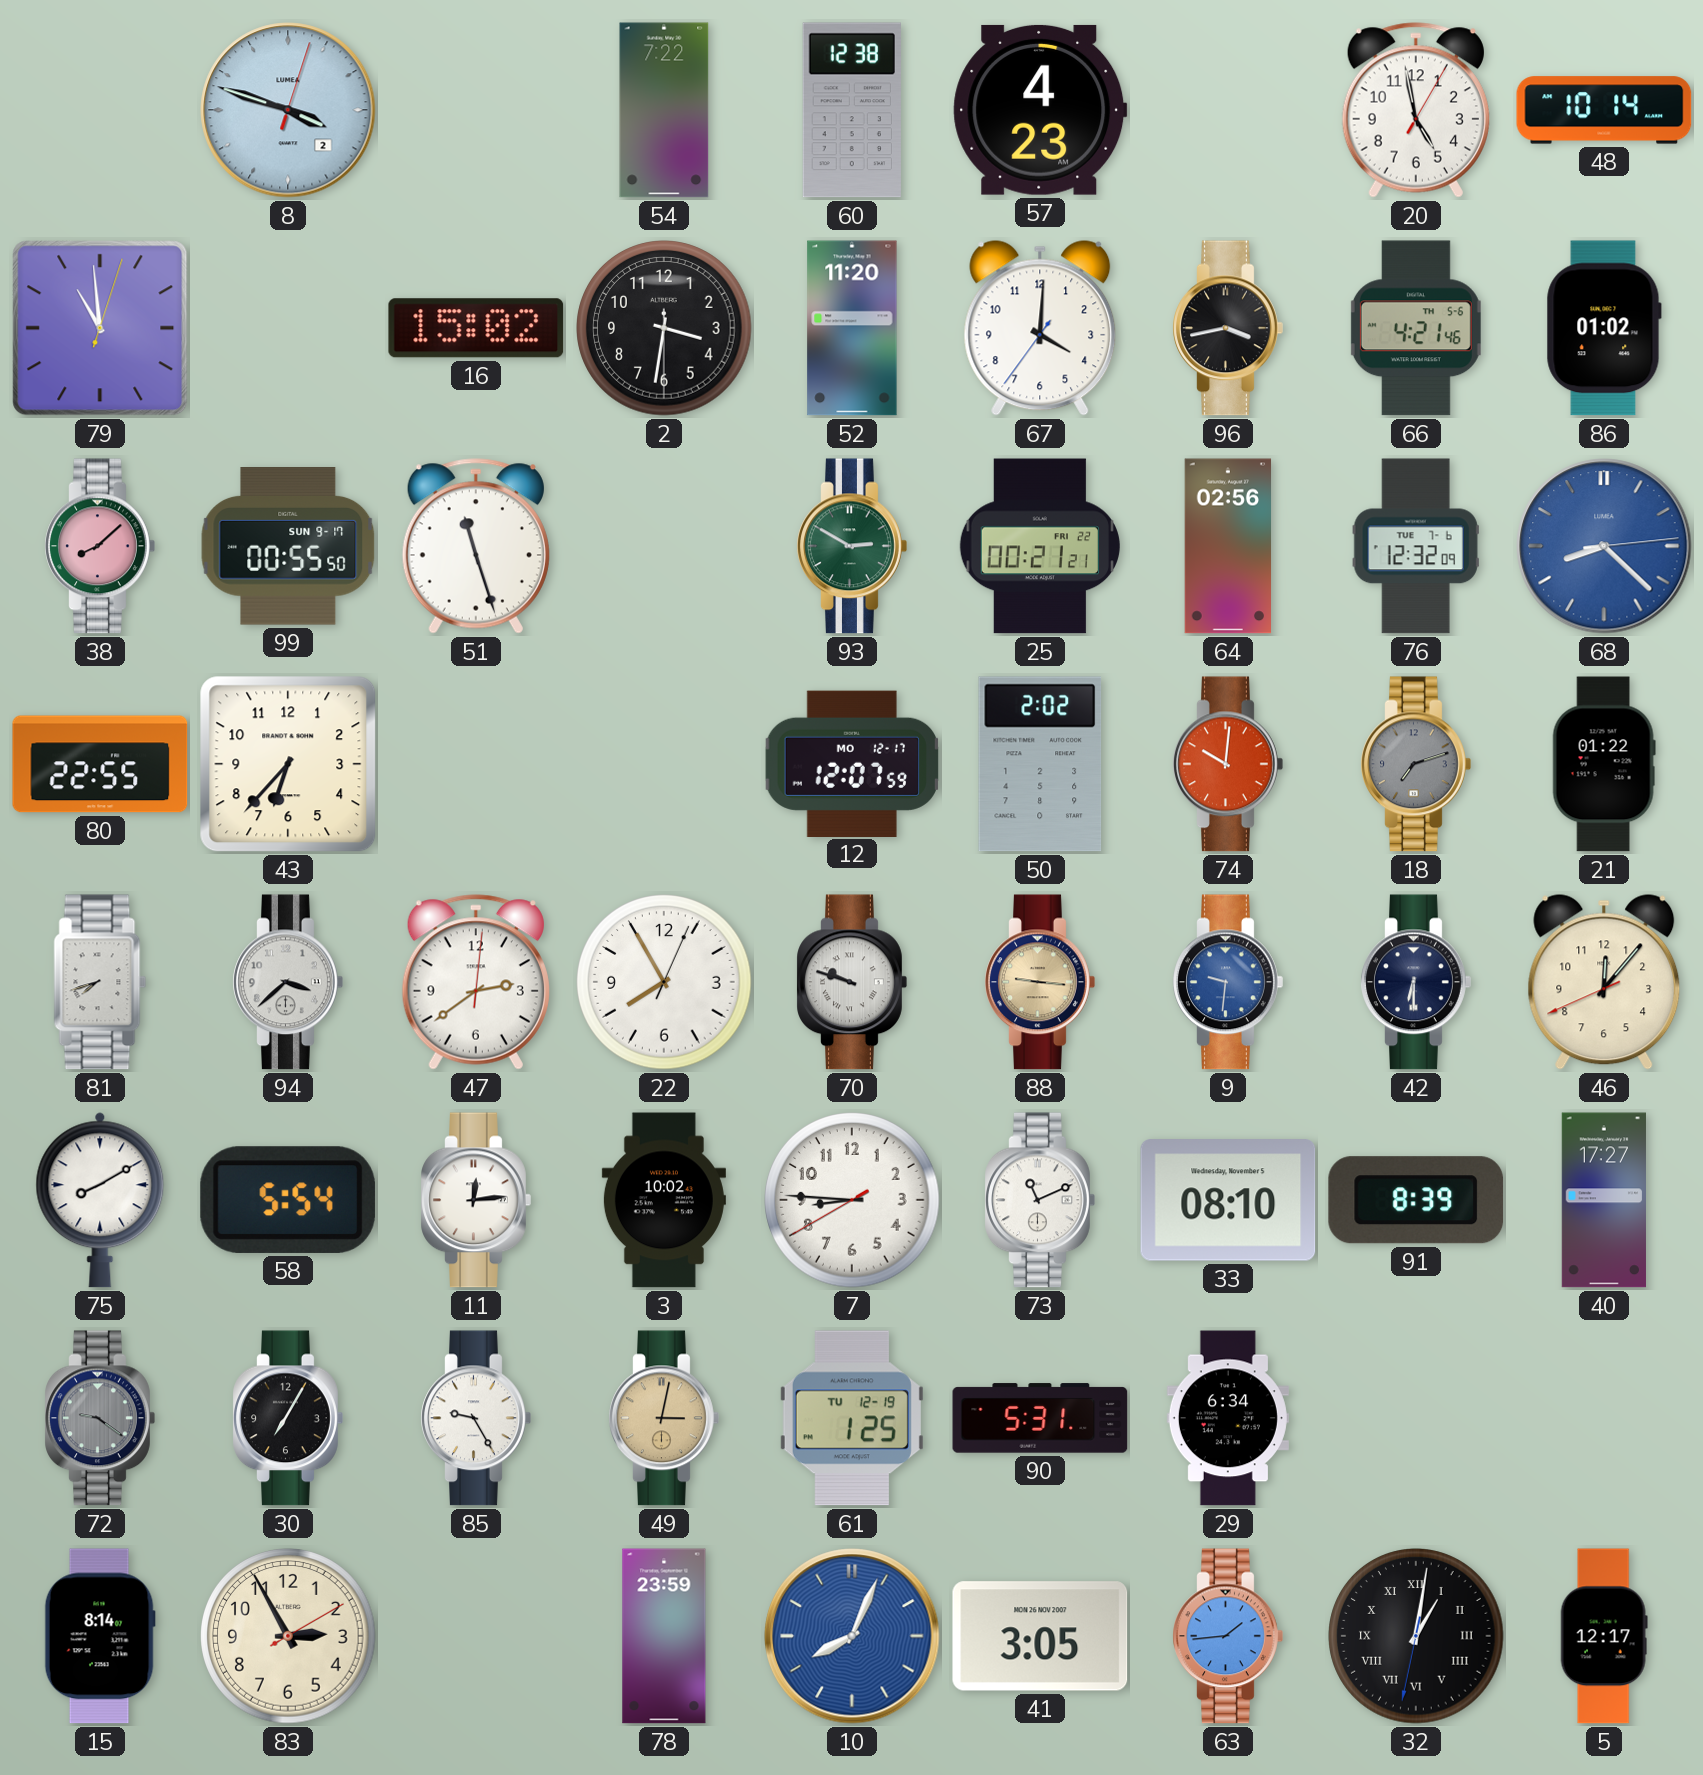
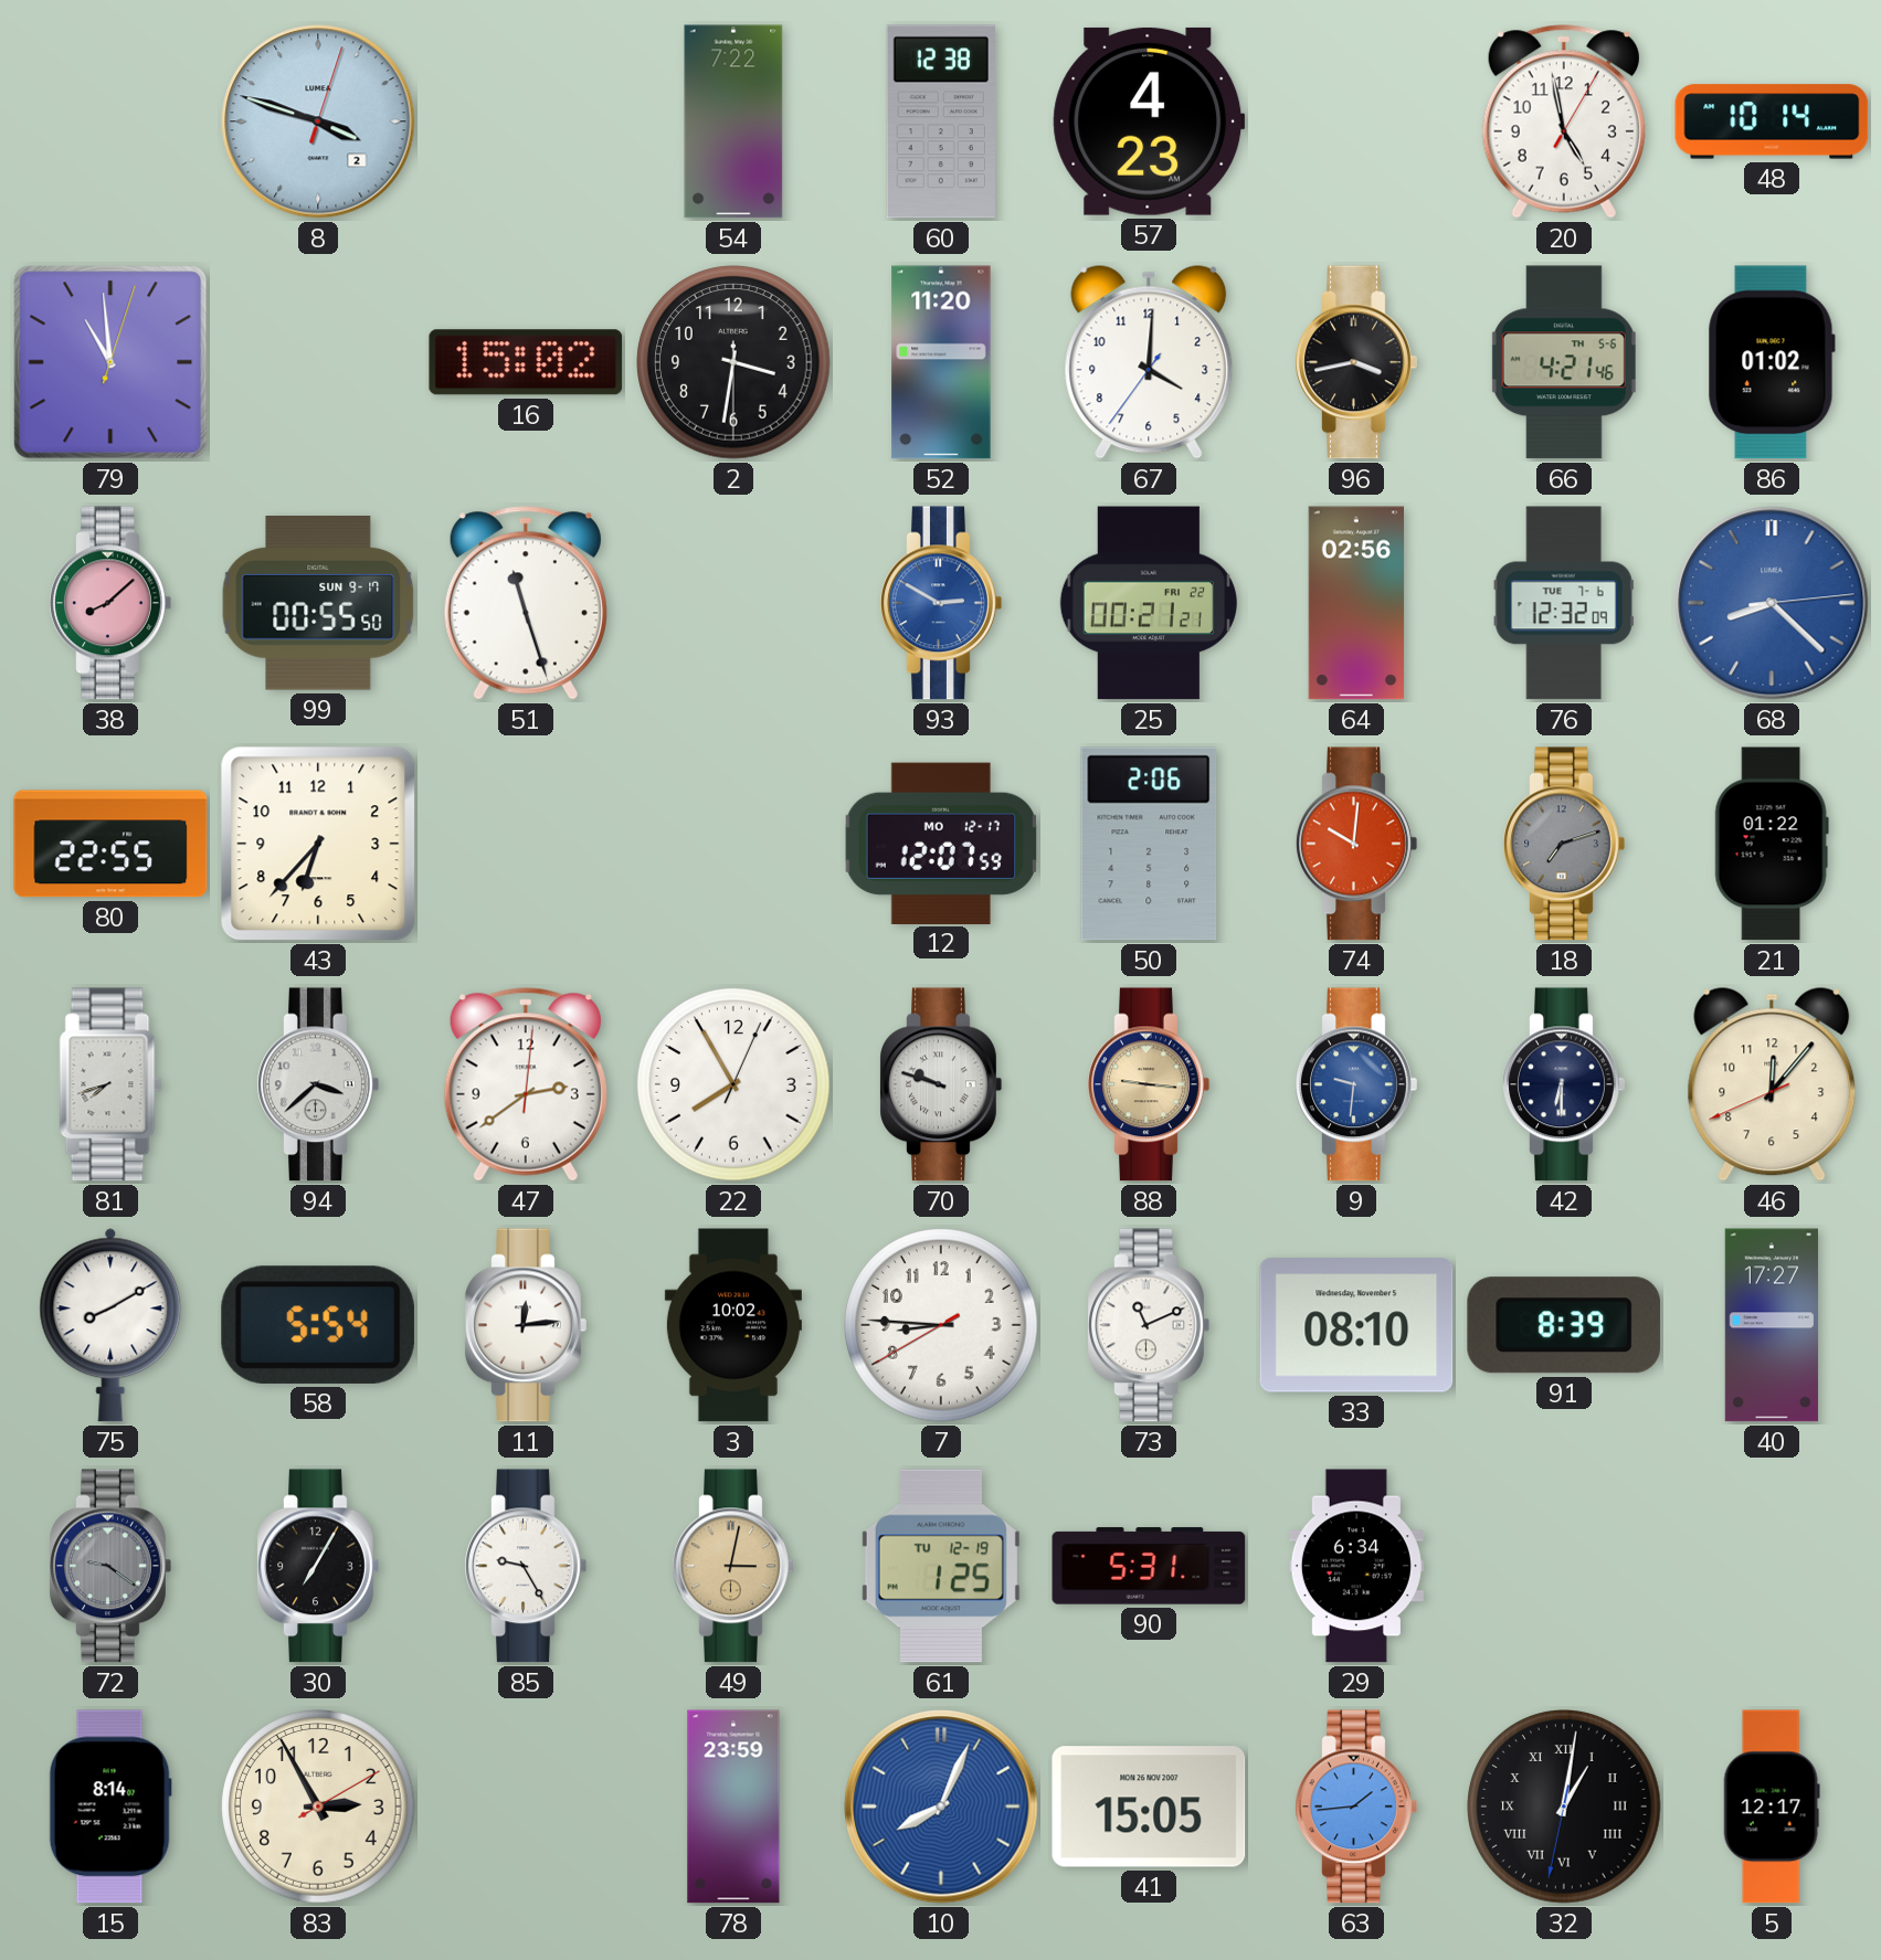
93 dial: green -> blue
50: 2:02 -> 2:06
41: 3:05 -> 15:05
